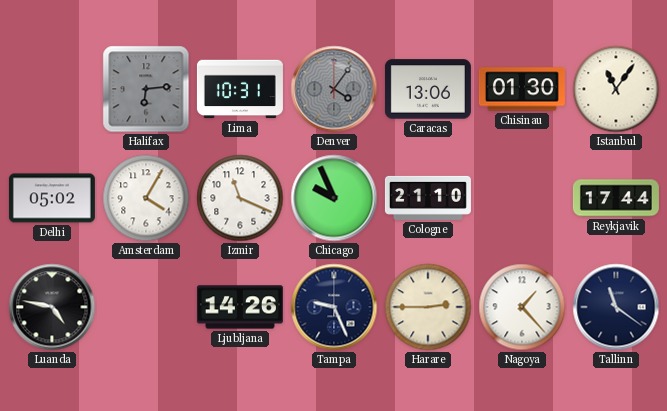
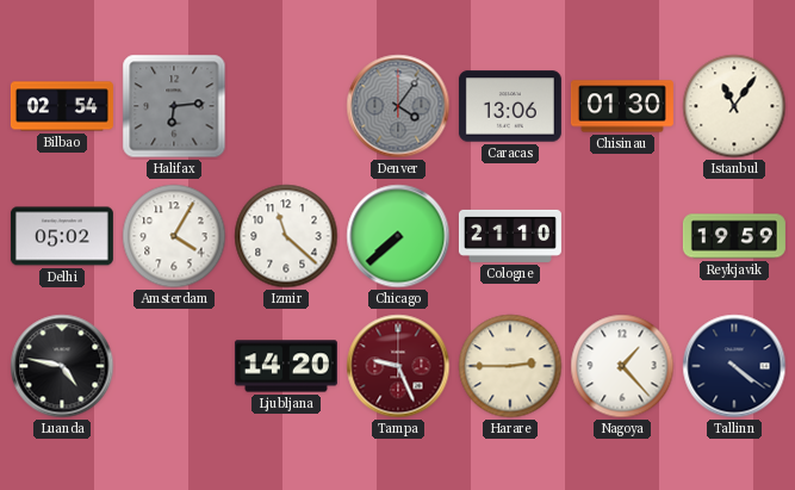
Bilbao: none -> 02:54
Lima: 10:31 -> none
Izmir: 11:19 -> 11:22
Chicago: 9:56 -> 7:38
Reykjavik: 17:44 -> 19:59
Ljubljana: 14:26 -> 14:20
Tampa dial: navy -> burgundy
Tallinn: 11:21 -> 4:21
